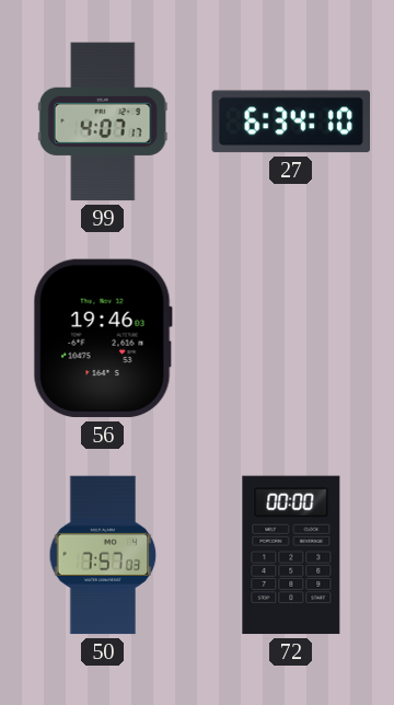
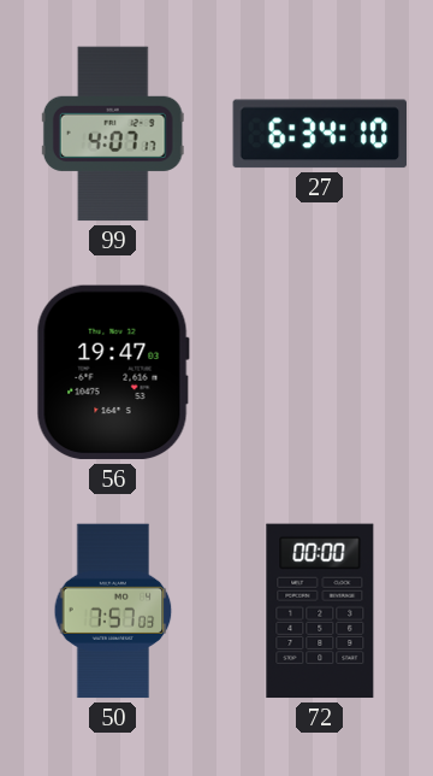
56: 19:46 -> 19:47
